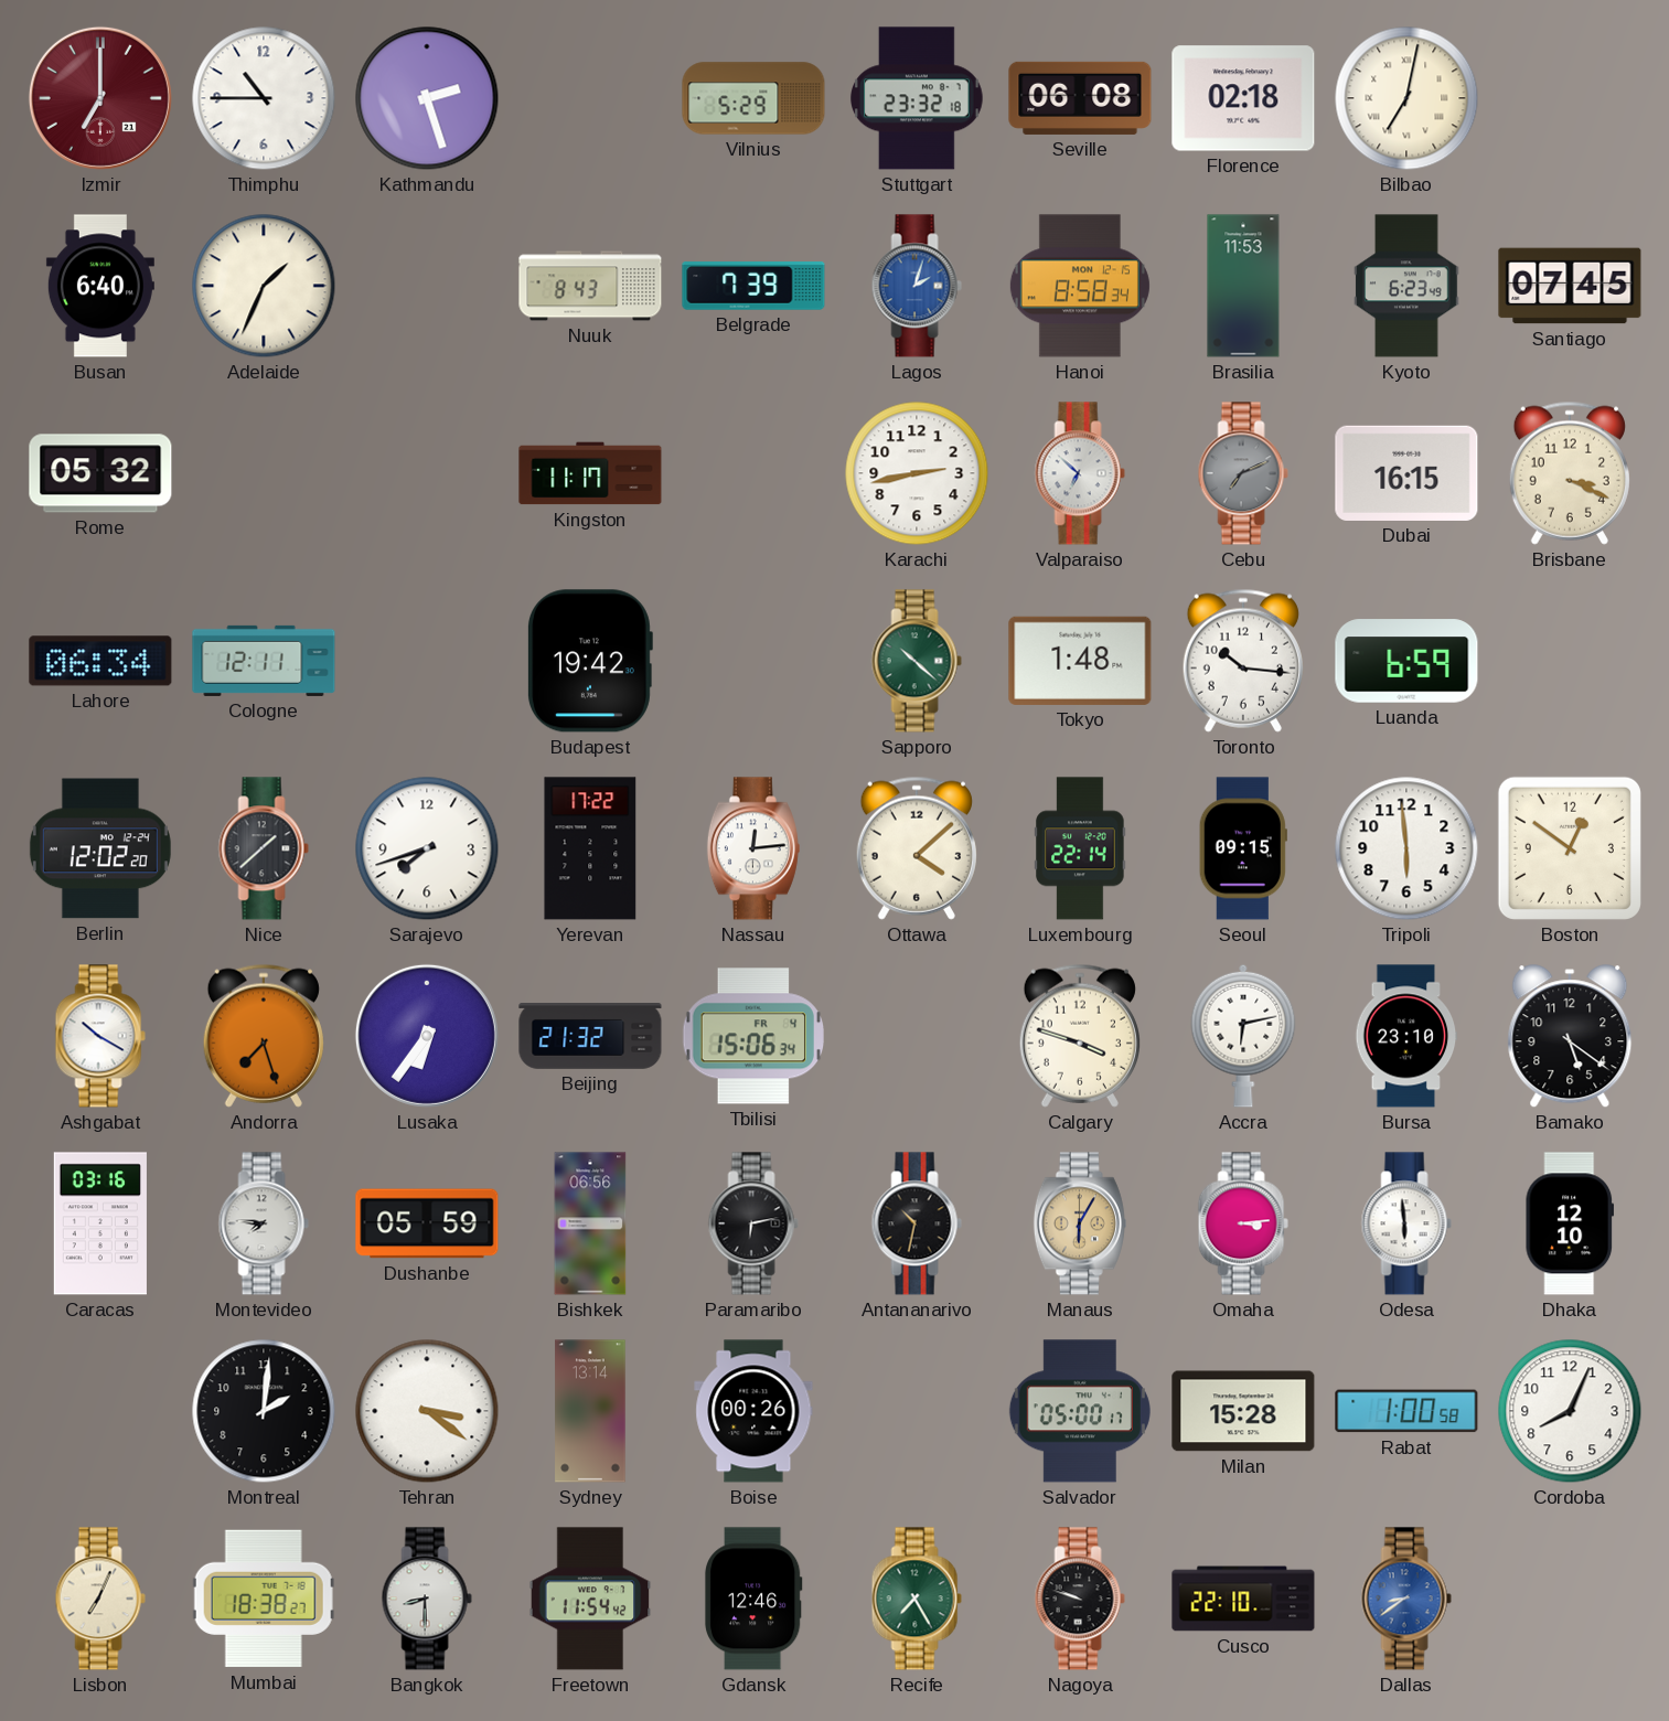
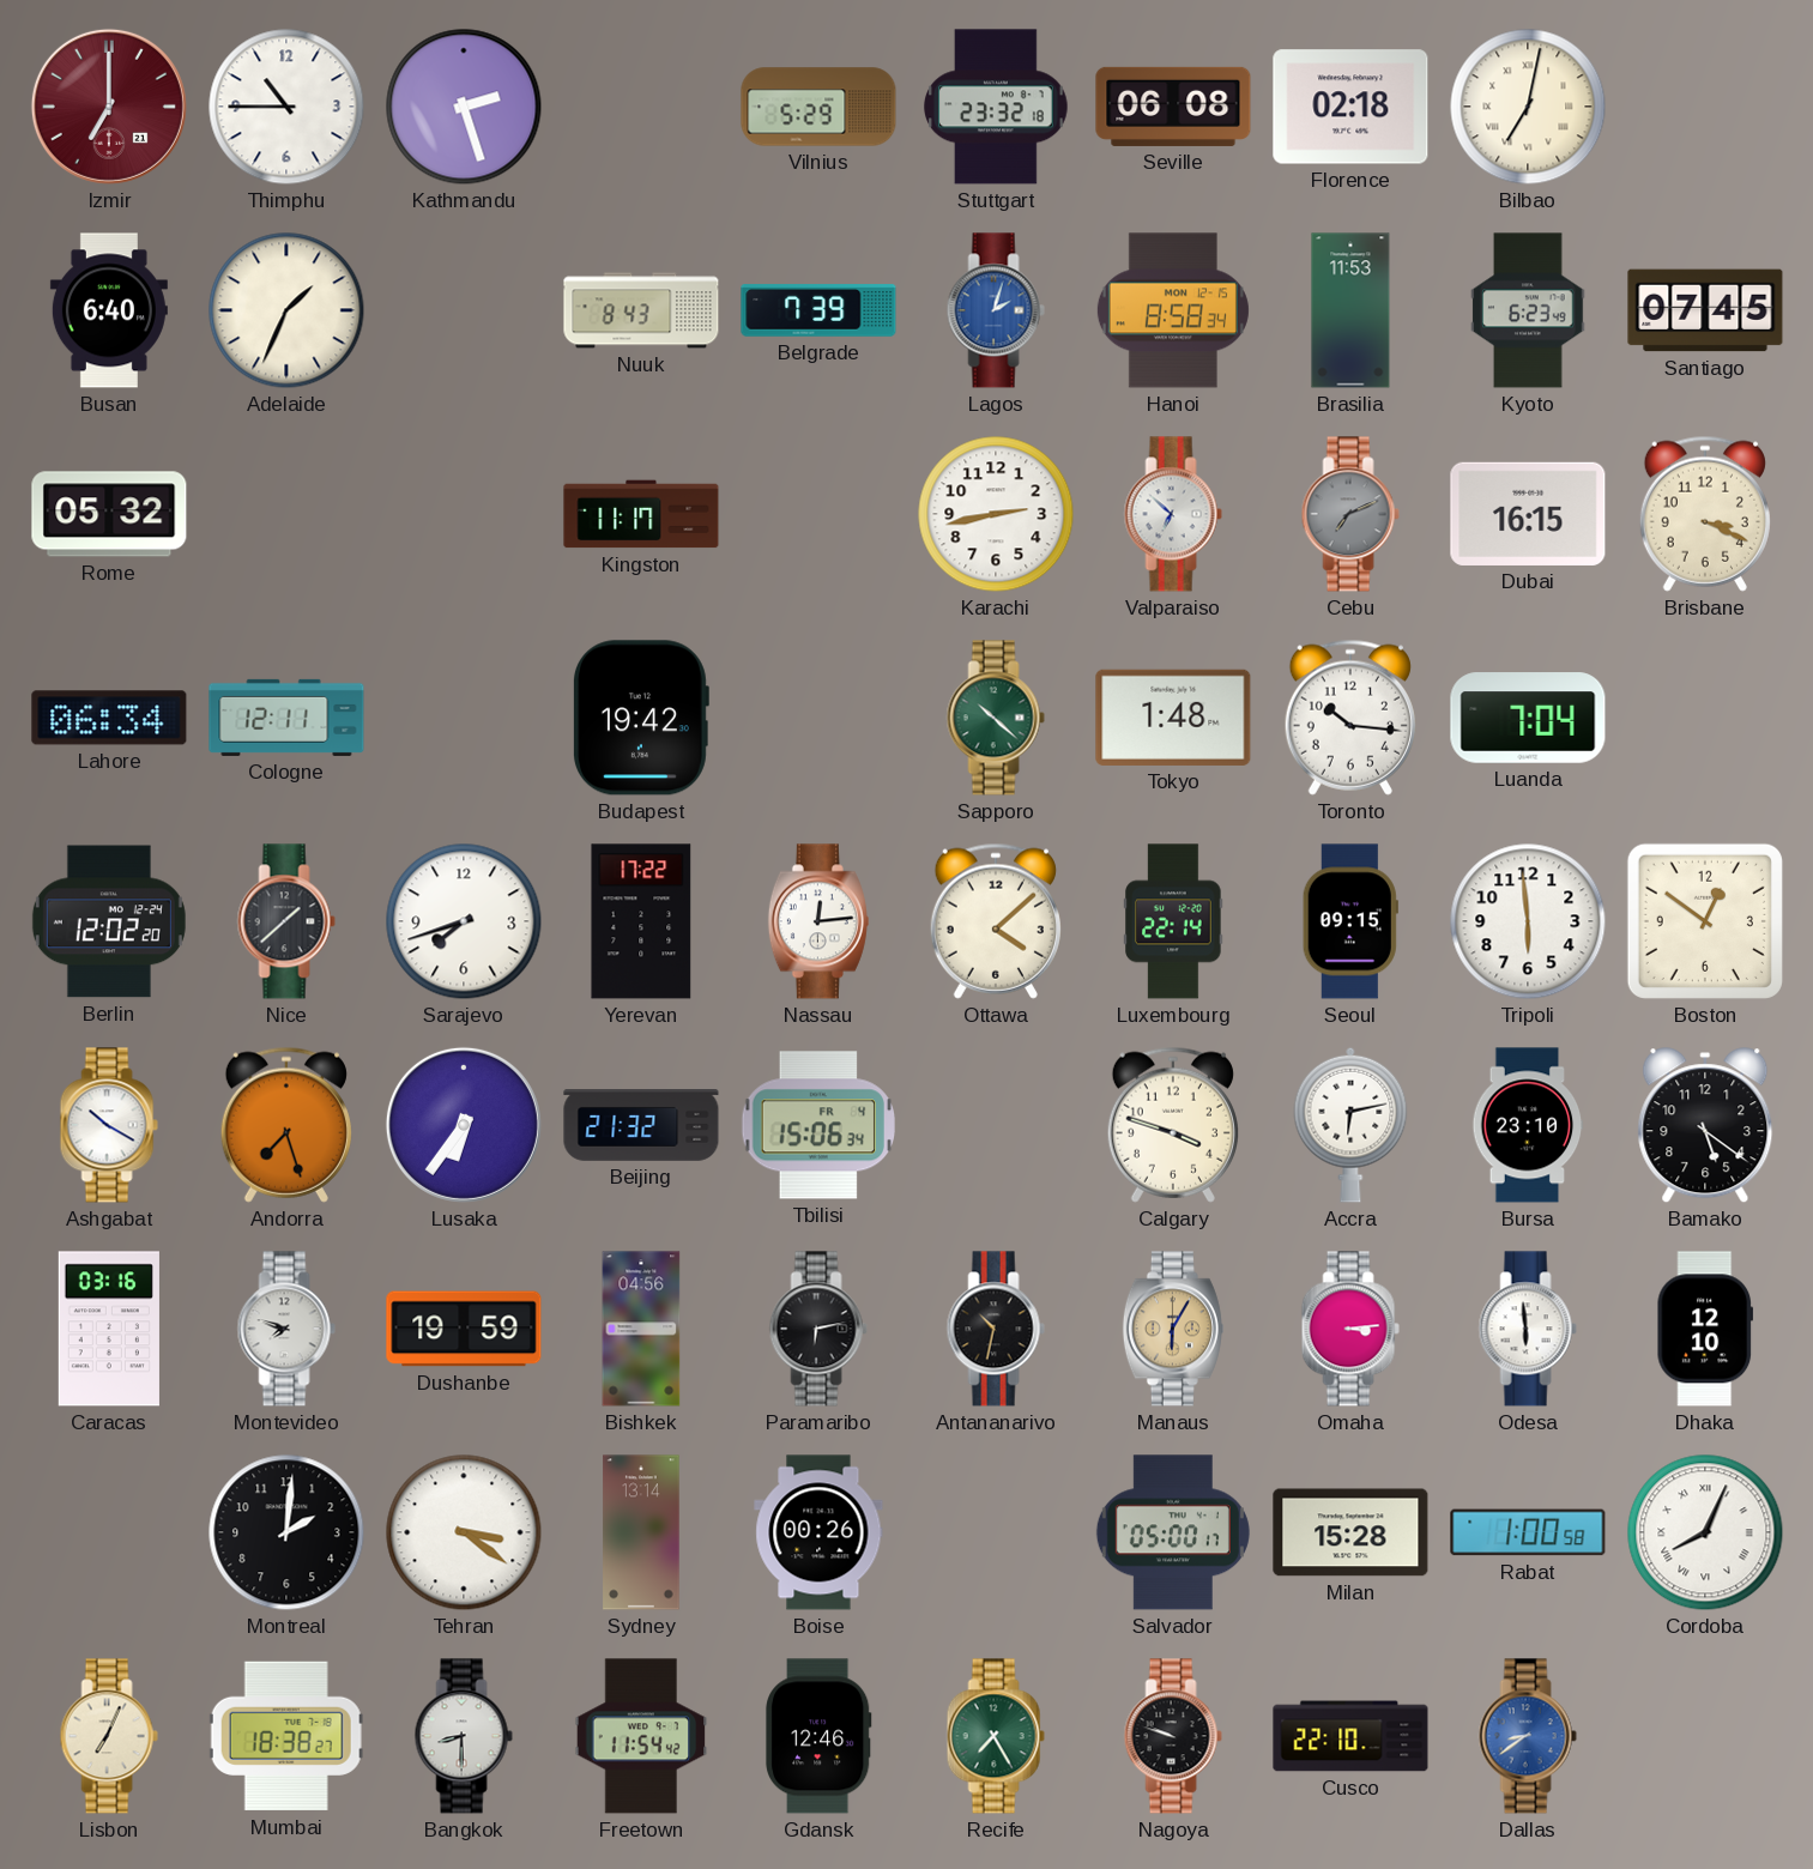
Luanda: 6:59 -> 7:04
Montevideo: 7:46 -> 7:48
Dushanbe: 05:59 -> 19:59
Bishkek: 06:56 -> 04:56
Cordoba numerals: Arabic -> Roman
